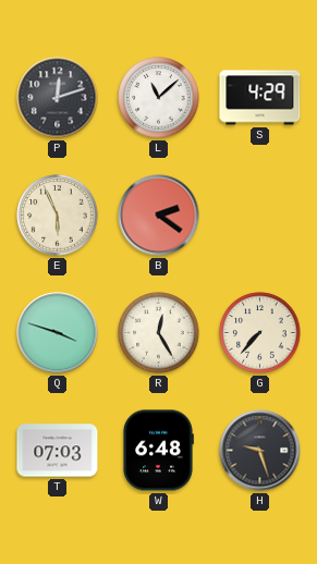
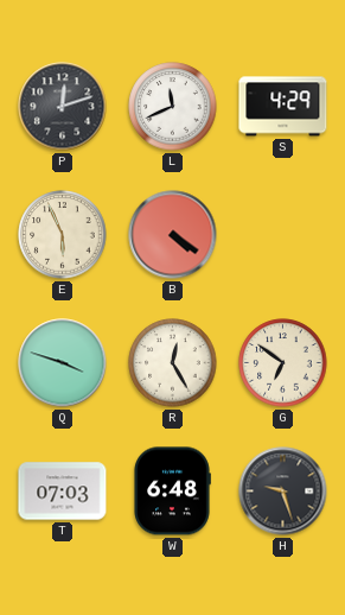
L: 11:08 -> 11:41
B: 2:21 -> 4:21
G: 7:37 -> 6:51
